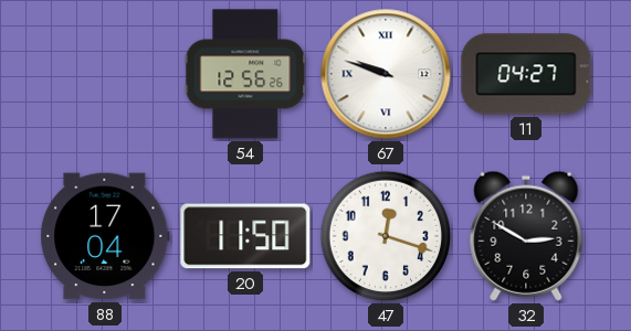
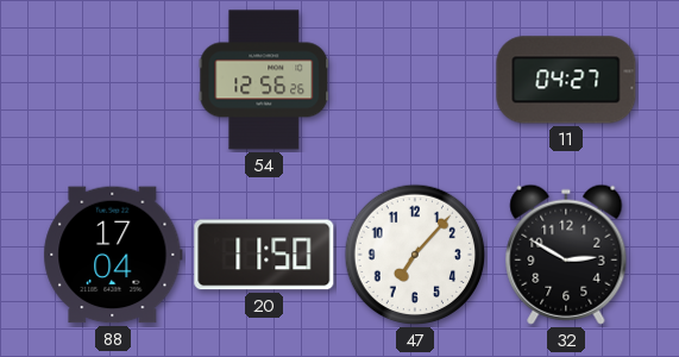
67: 9:48 -> none
47: 12:18 -> 7:07
